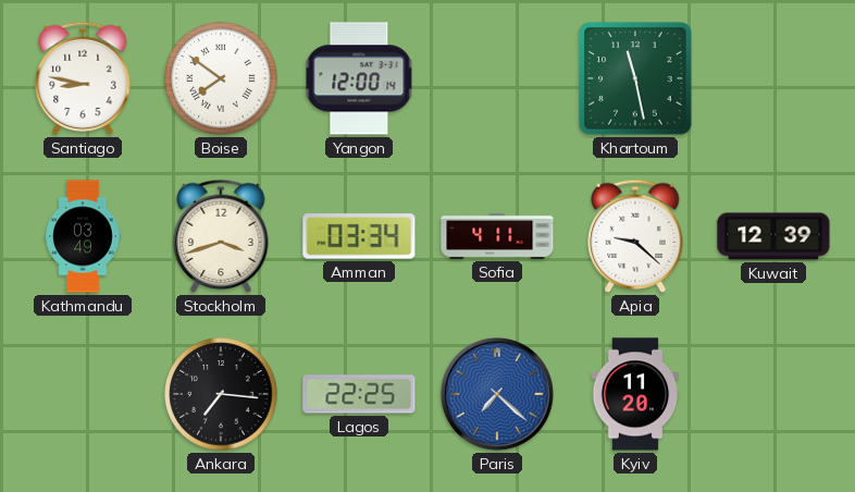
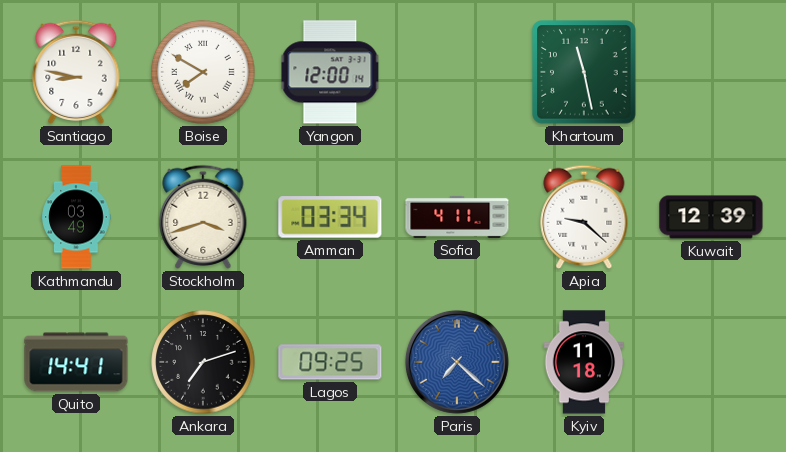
Boise: 7:51 -> 7:50
Quito: none -> 14:41
Ankara: 7:16 -> 7:12
Lagos: 22:25 -> 09:25
Kyiv: 11:20 -> 11:18
